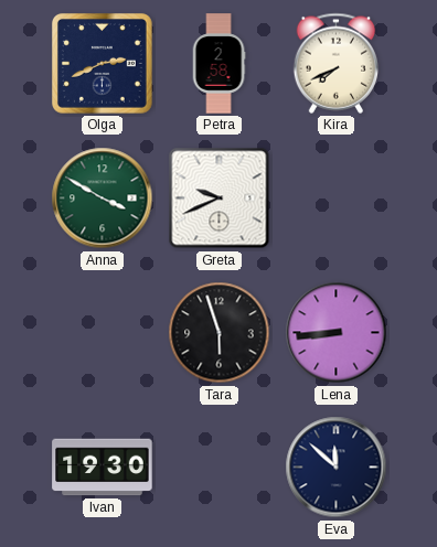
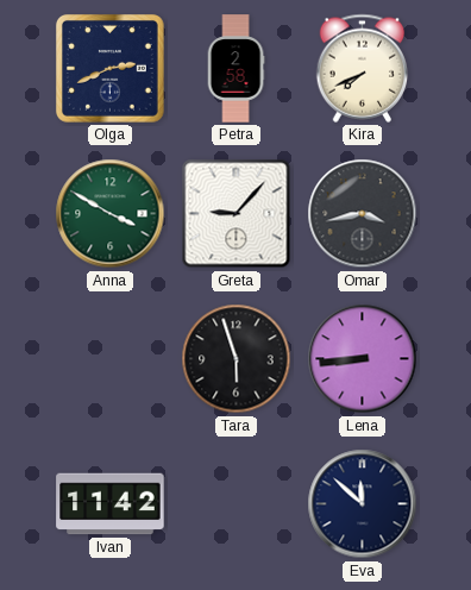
Greta: 9:41 -> 9:07
Omar: none -> 3:43
Ivan: 19:30 -> 11:42
